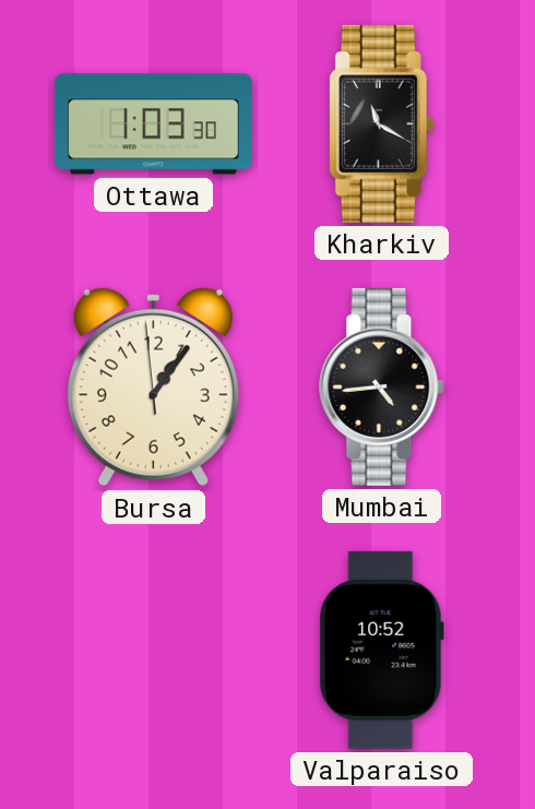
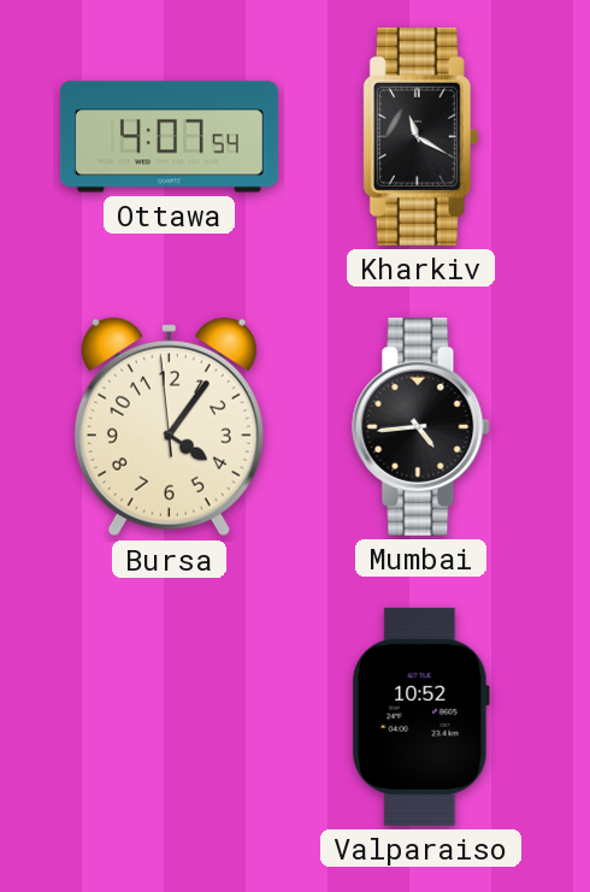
Ottawa: 1:03 -> 4:07
Bursa: 1:05 -> 4:05
